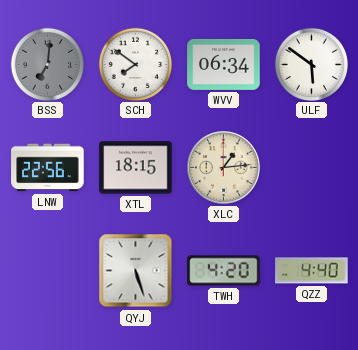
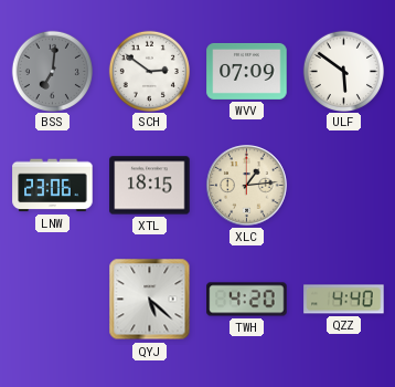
SCH: 7:51 -> 2:51
WVV: 06:34 -> 07:09
LNW: 22:56 -> 23:06
QYJ: 5:27 -> 5:22
